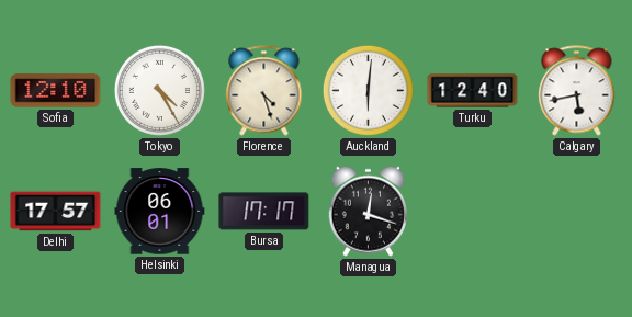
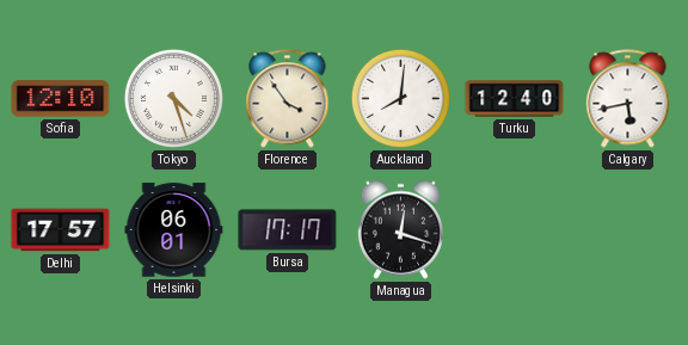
Tokyo: 4:25 -> 4:27
Florence: 4:27 -> 3:54
Auckland: 6:01 -> 8:01
